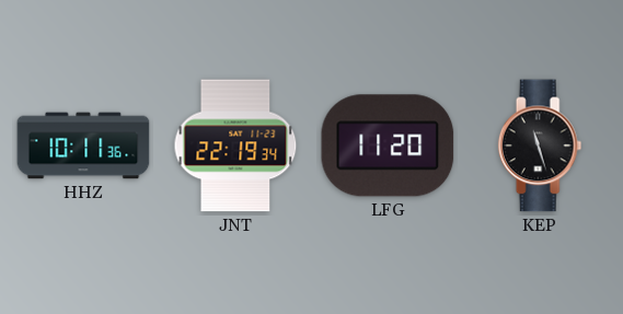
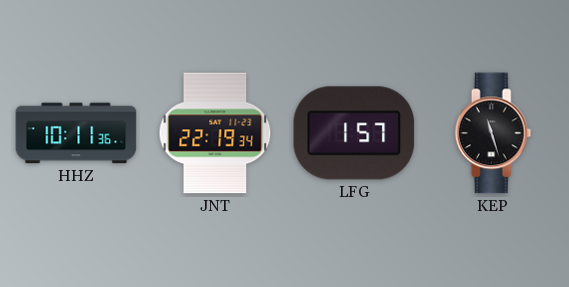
LFG: 11:20 -> 1:57
